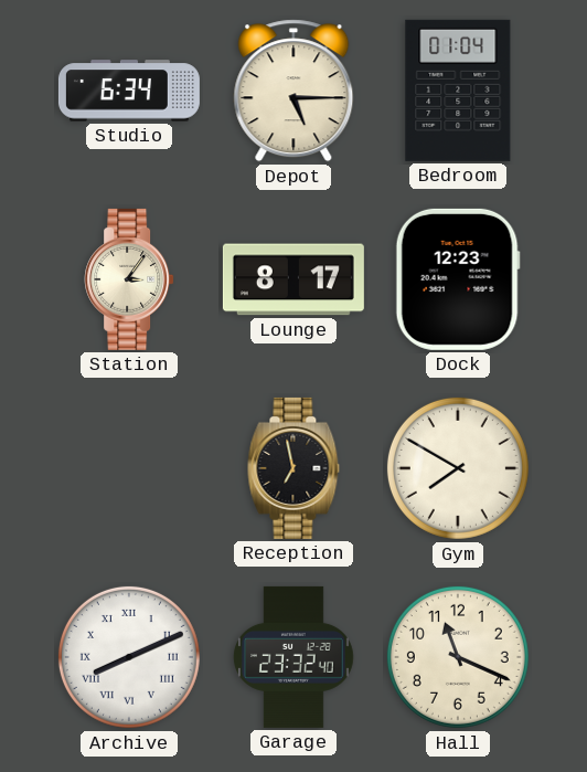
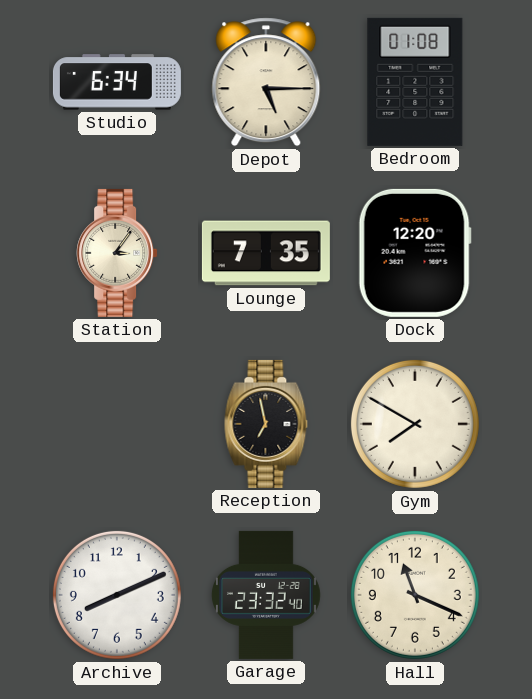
Bedroom: 01:04 -> 01:08
Lounge: 8:17 -> 7:35
Dock: 12:23 -> 12:20
Archive numerals: Roman -> Arabic
